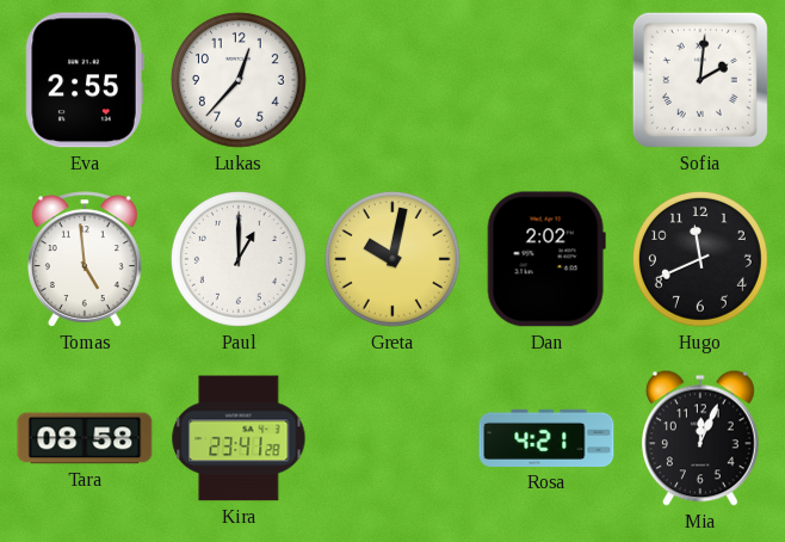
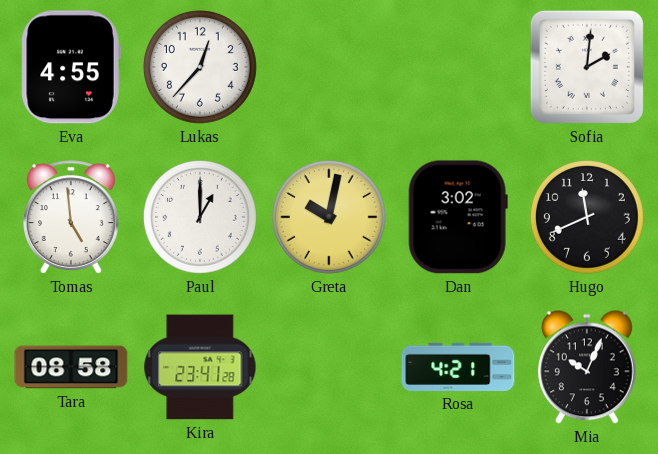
Eva: 2:55 -> 4:55
Dan: 2:02 -> 3:02
Mia: 12:04 -> 10:04
